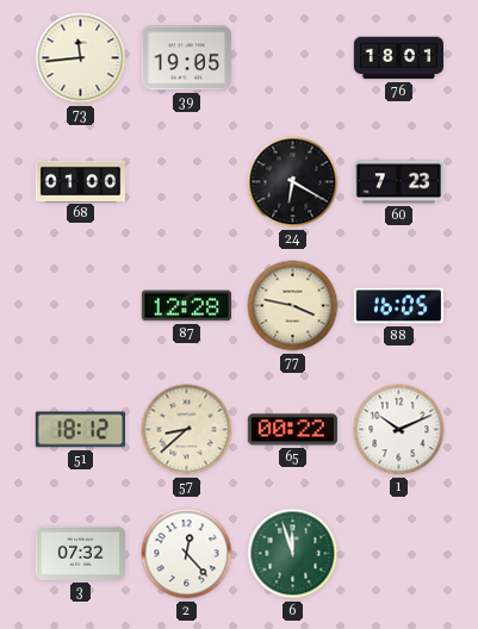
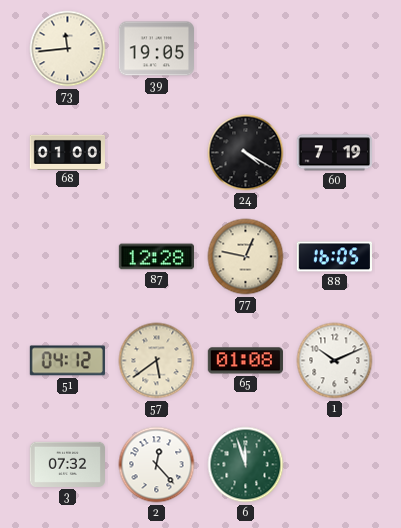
76: 18:01 -> none
24: 6:20 -> 4:20
60: 7:23 -> 7:19
77: 3:47 -> 12:47
51: 18:12 -> 04:12
57: 8:38 -> 5:39
65: 00:22 -> 01:08
